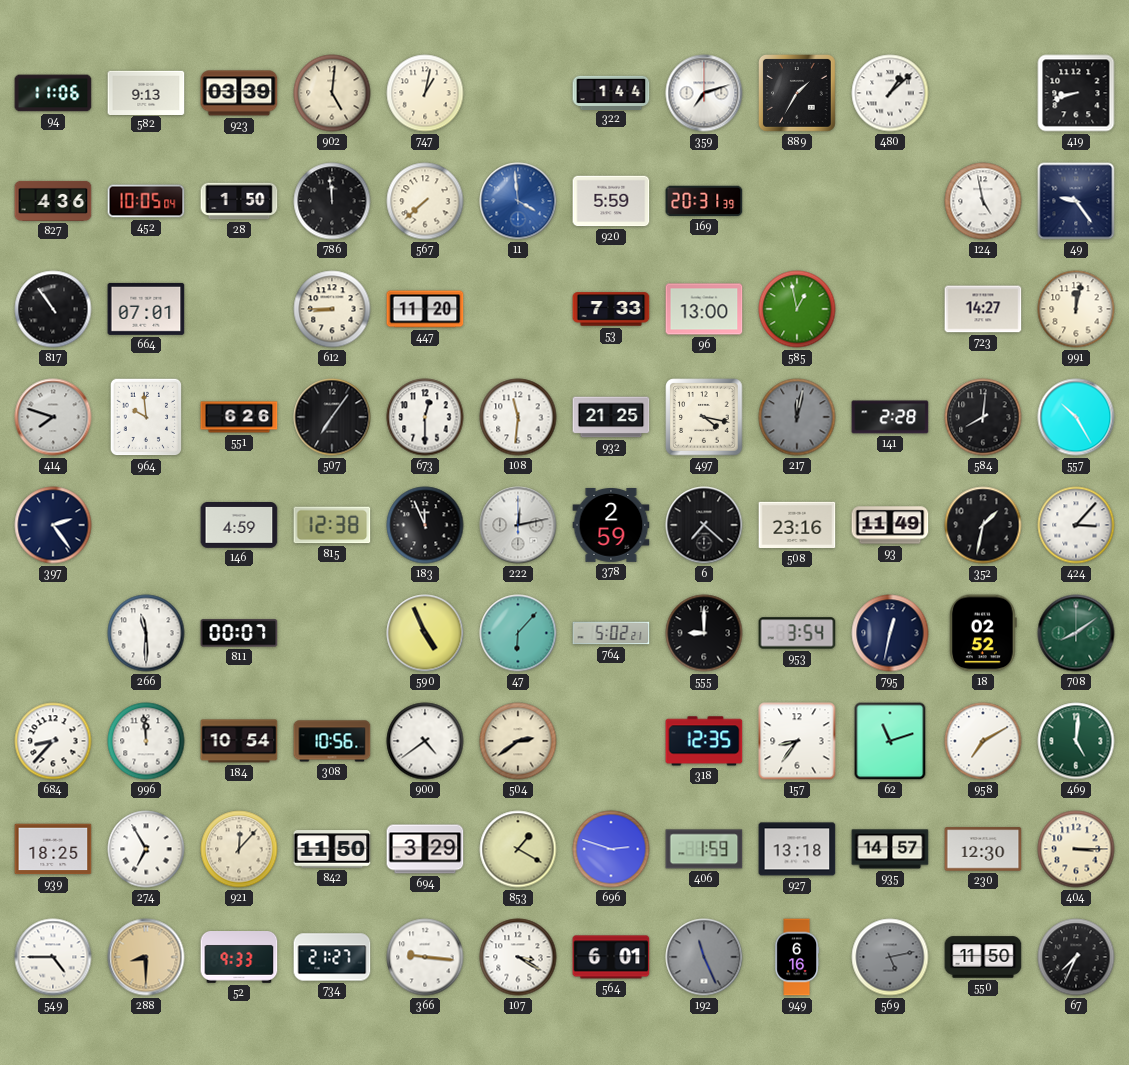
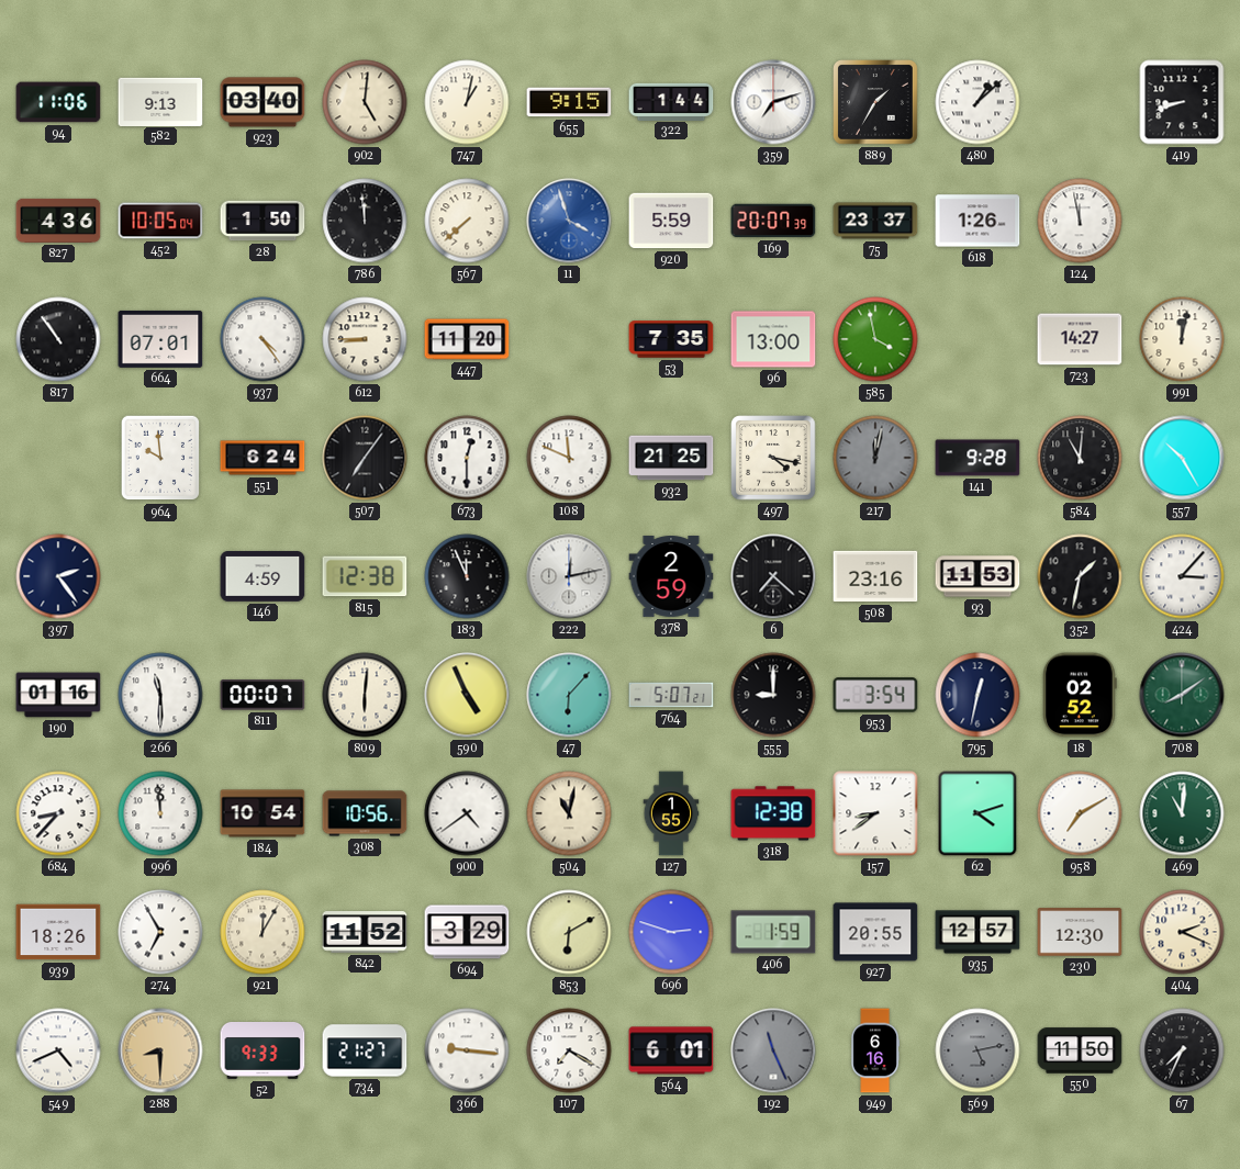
923: 03:39 -> 03:40
655: none -> 9:15
11: 3:59 -> 3:57
169: 20:31 -> 20:07
75: none -> 23:37
618: none -> 1:26
124: 4:58 -> 11:58
49: 9:24 -> none
937: none -> 4:24
53: 7:33 -> 7:35
585: 12:58 -> 3:58
414: 7:48 -> none
551: 6:26 -> 6:24
108: 11:31 -> 11:49
141: 2:28 -> 9:28
584: 8:01 -> 11:01
93: 11:49 -> 11:53
190: none -> 01:16
809: none -> 6:01
764: 5:02 -> 5:07
504: 2:39 -> 11:02
127: none -> 1:55
318: 12:35 -> 12:38
157: 8:36 -> 8:39
62: 11:12 -> 4:12
469: 5:01 -> 11:01
939: 18:25 -> 18:26
921: 12:07 -> 12:05
842: 11:50 -> 11:52
853: 1:20 -> 6:10
927: 13:18 -> 20:55
935: 14:57 -> 12:57
404: 3:15 -> 2:19
549: 4:45 -> 4:41
107: 3:20 -> 7:20
